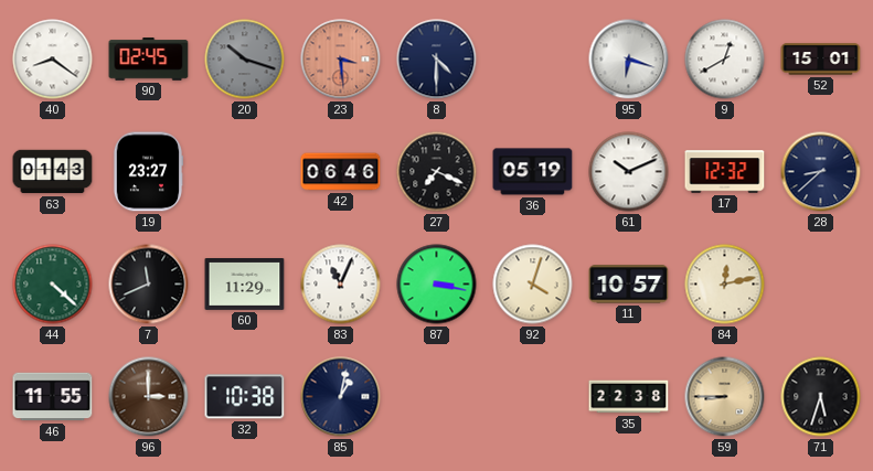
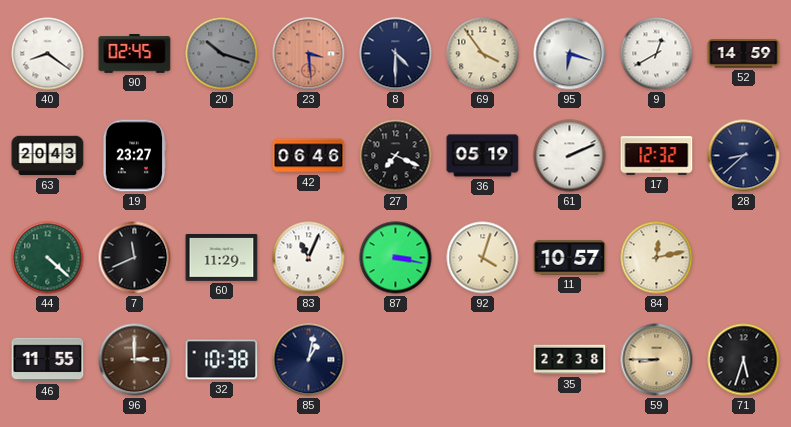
69: none -> 3:54
52: 15:01 -> 14:59
63: 01:43 -> 20:43
61: 10:11 -> 2:11
